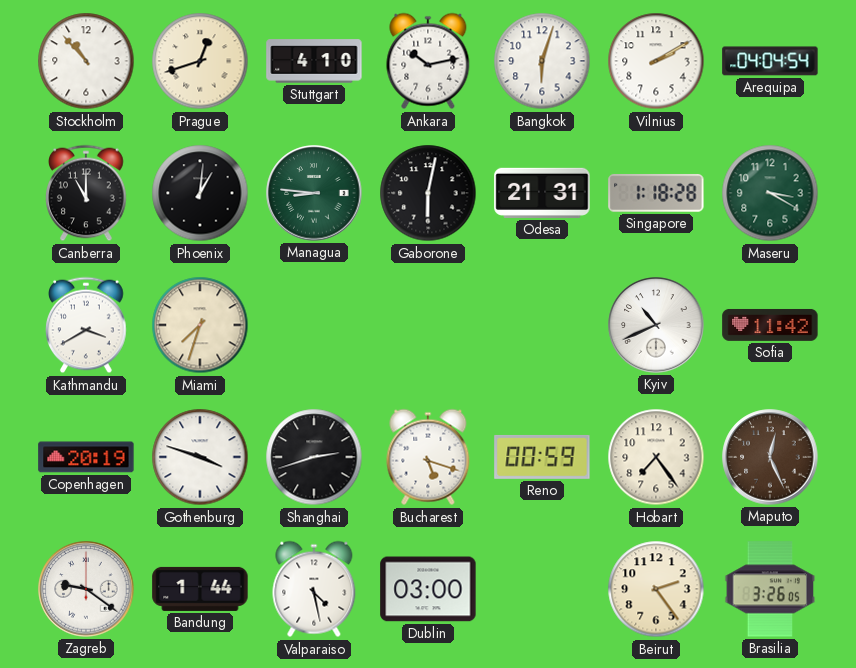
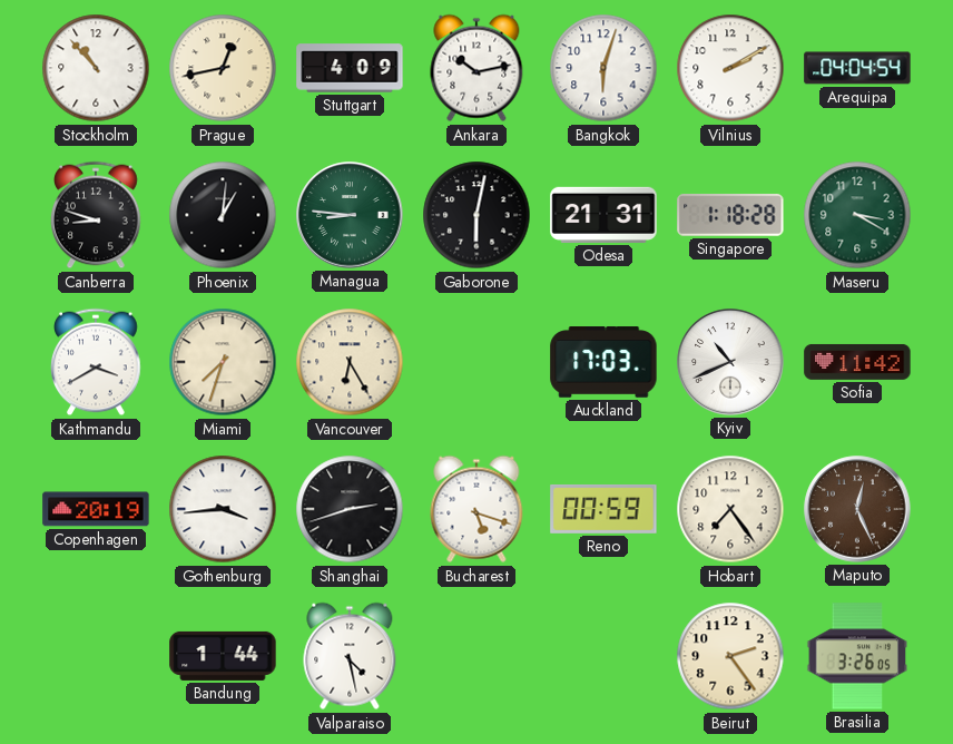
Prague: 12:42 -> 12:43
Stuttgart: 4:10 -> 4:09
Canberra: 11:00 -> 8:48
Vancouver: none -> 6:25
Auckland: none -> 17:03
Gothenburg: 3:48 -> 3:44
Zagreb: 9:21 -> none
Dublin: 03:00 -> none
